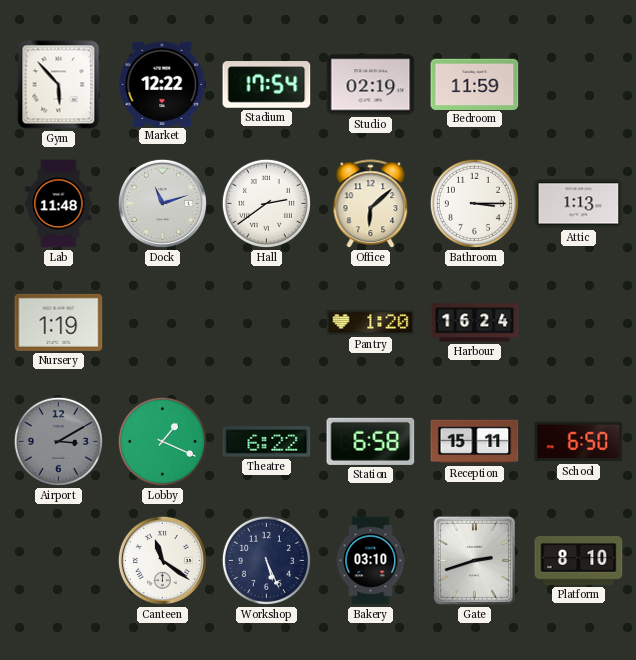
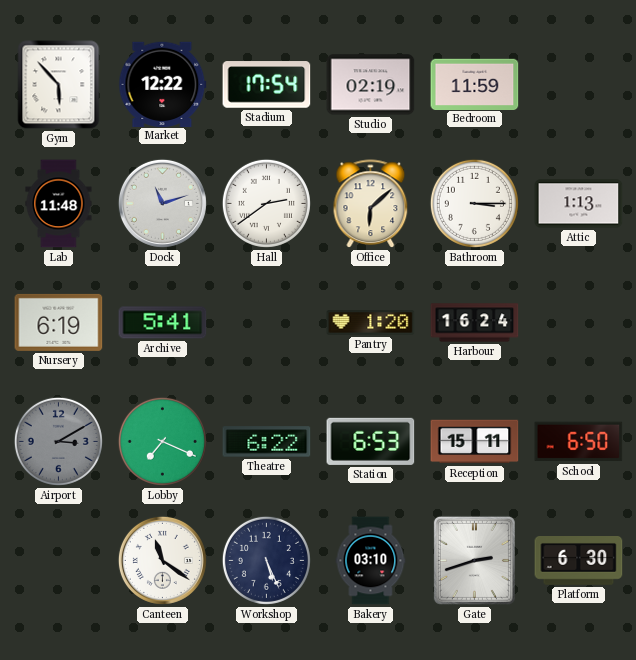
Nursery: 1:19 -> 6:19
Archive: none -> 5:41
Lobby: 1:19 -> 7:19
Station: 6:58 -> 6:53
Platform: 8:10 -> 6:30
